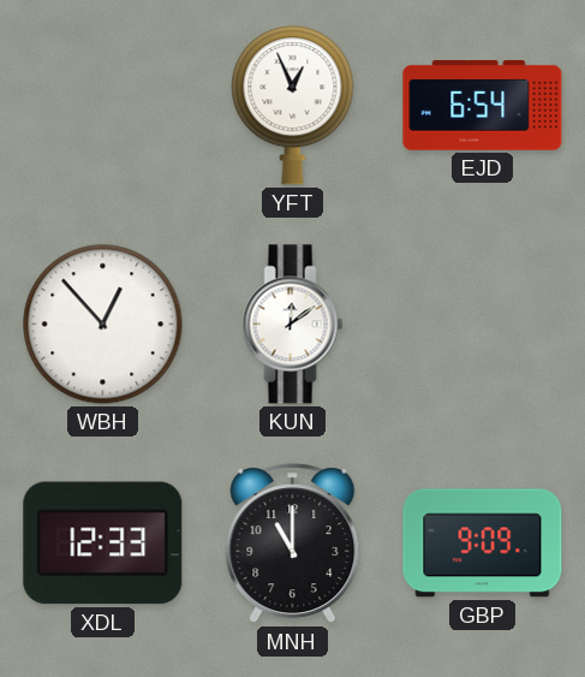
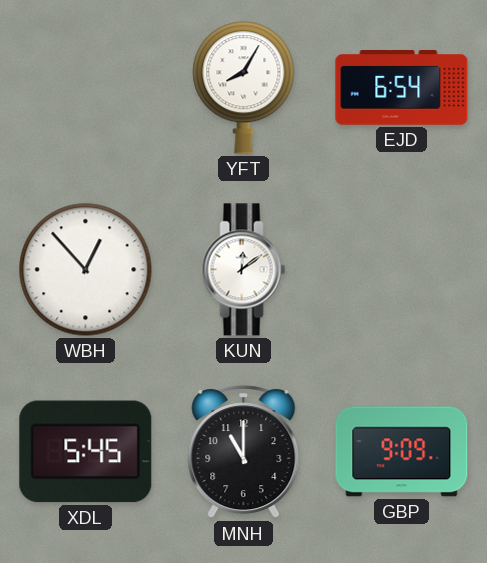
YFT: 12:56 -> 8:05
XDL: 12:33 -> 5:45
